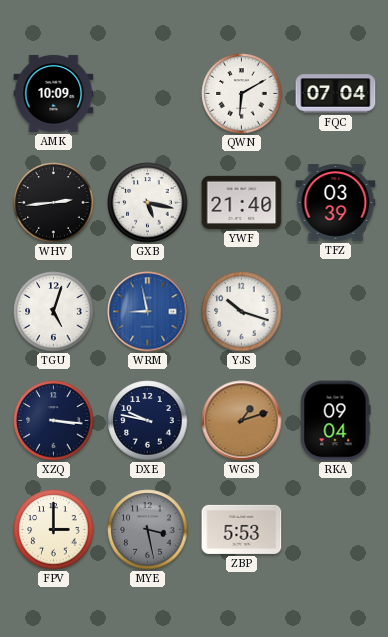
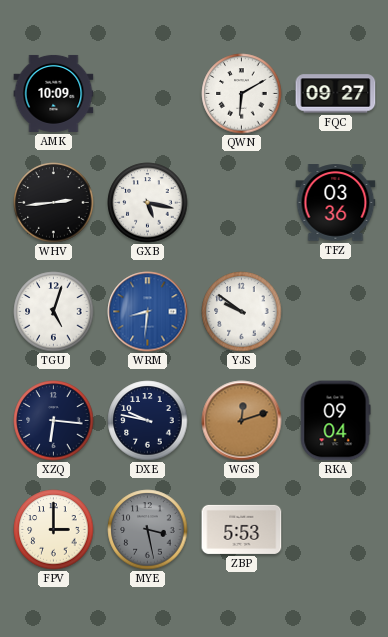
FQC: 07:04 -> 09:27
YWF: 21:40 -> none
TFZ: 03:39 -> 03:36
WRM: 8:58 -> 8:31
YJS: 10:18 -> 9:51
XZQ: 3:16 -> 6:16
WGS: 1:12 -> 12:12
